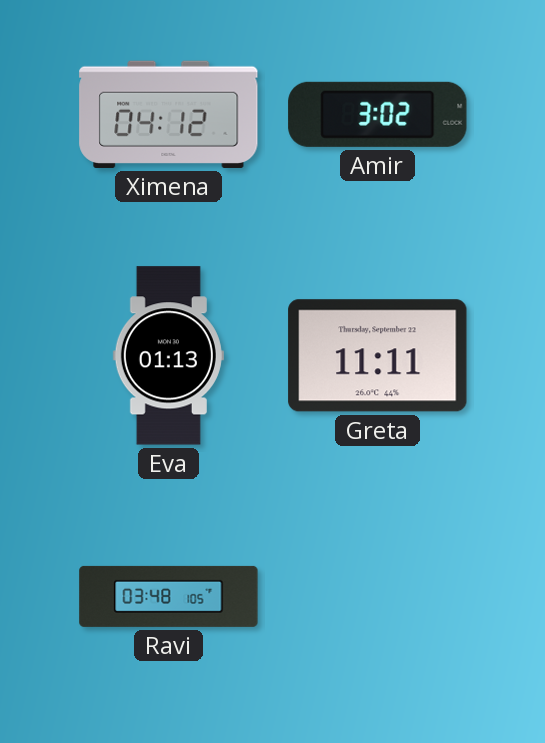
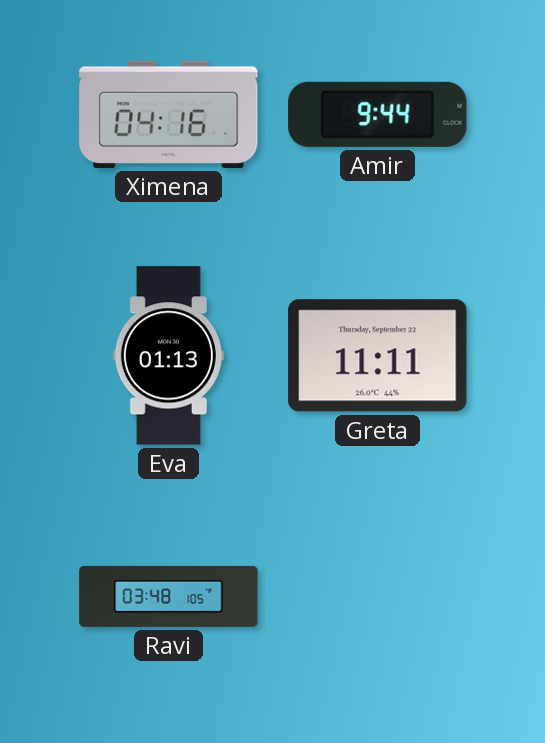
Ximena: 04:12 -> 04:16
Amir: 3:02 -> 9:44
